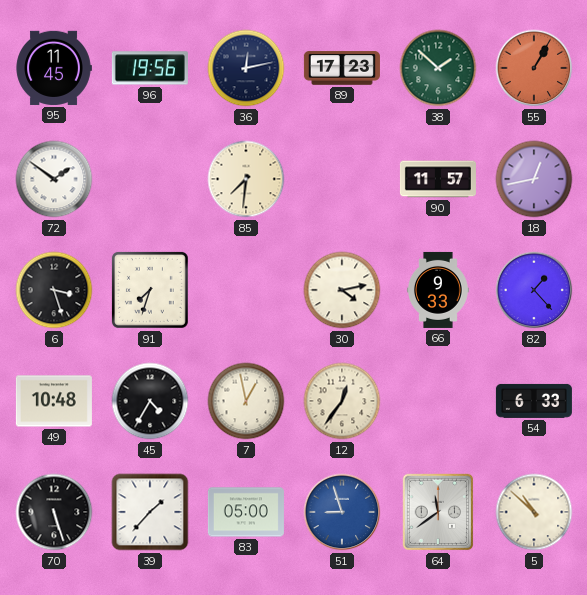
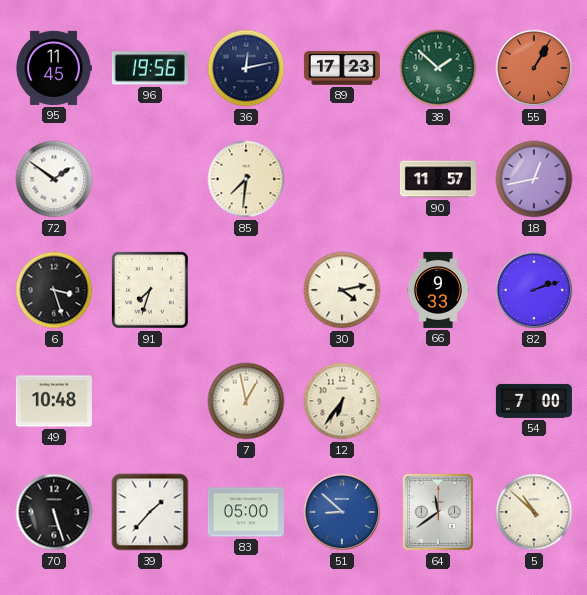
82: 1:23 -> 2:12
45: 4:35 -> none
12: 12:36 -> 6:36
54: 6:33 -> 7:00
51: 8:57 -> 8:52
